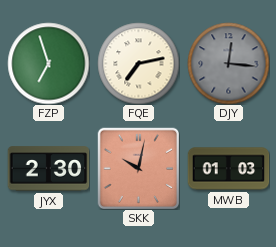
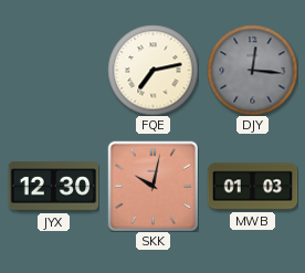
FZP: 6:57 -> none
JYX: 2:30 -> 12:30
